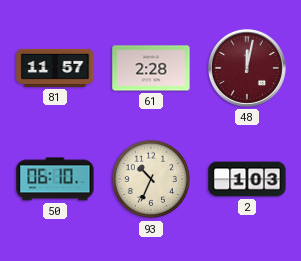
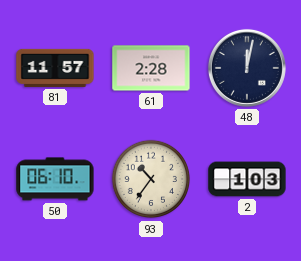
48 dial: burgundy -> navy
93: 10:34 -> 10:36
